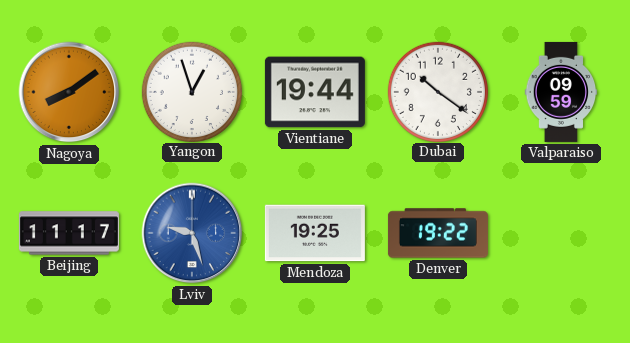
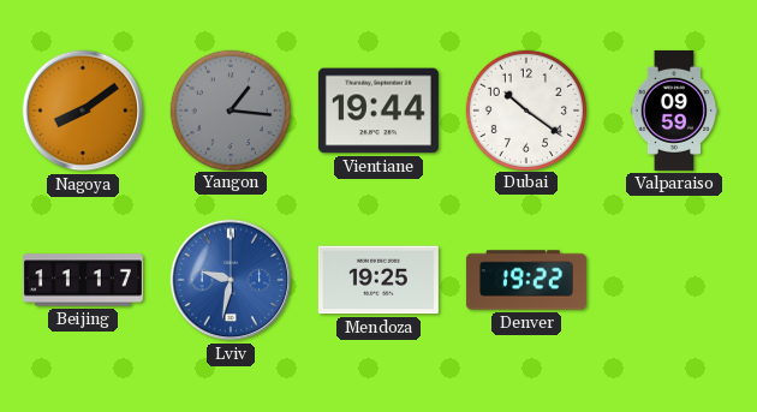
Yangon: 12:57 -> 1:16
Yangon dial: white -> grey
Lviv: 9:27 -> 9:32
